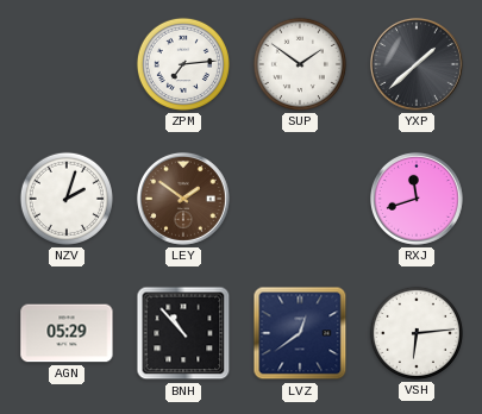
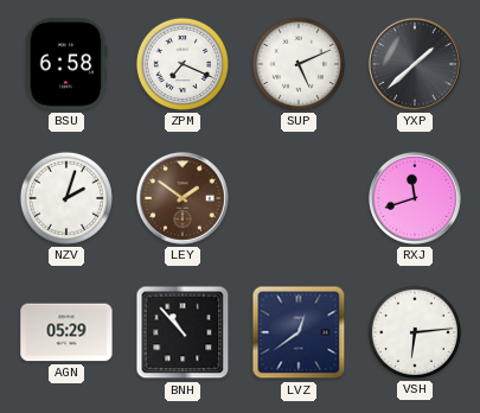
BSU: none -> 6:58
ZPM: 7:14 -> 7:19
SUP: 1:51 -> 5:11
